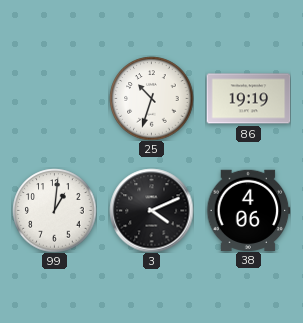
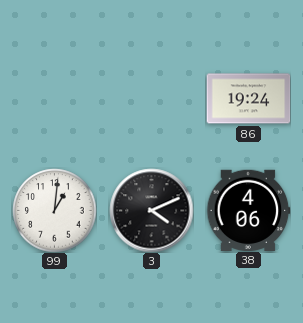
25: 10:33 -> none
86: 19:19 -> 19:24
